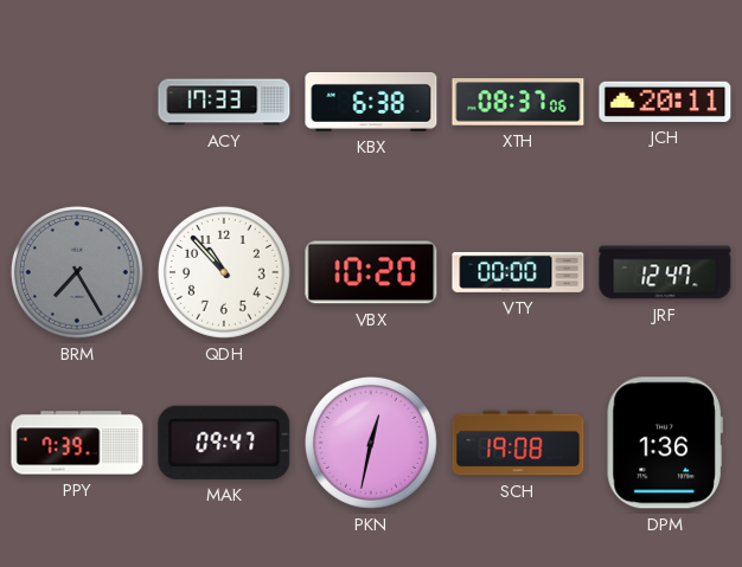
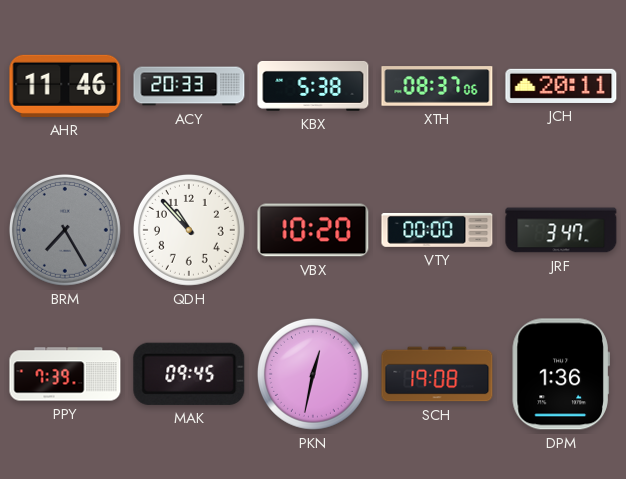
AHR: none -> 11:46
ACY: 17:33 -> 20:33
KBX: 6:38 -> 5:38
JRF: 12:47 -> 3:47
MAK: 09:47 -> 09:45
